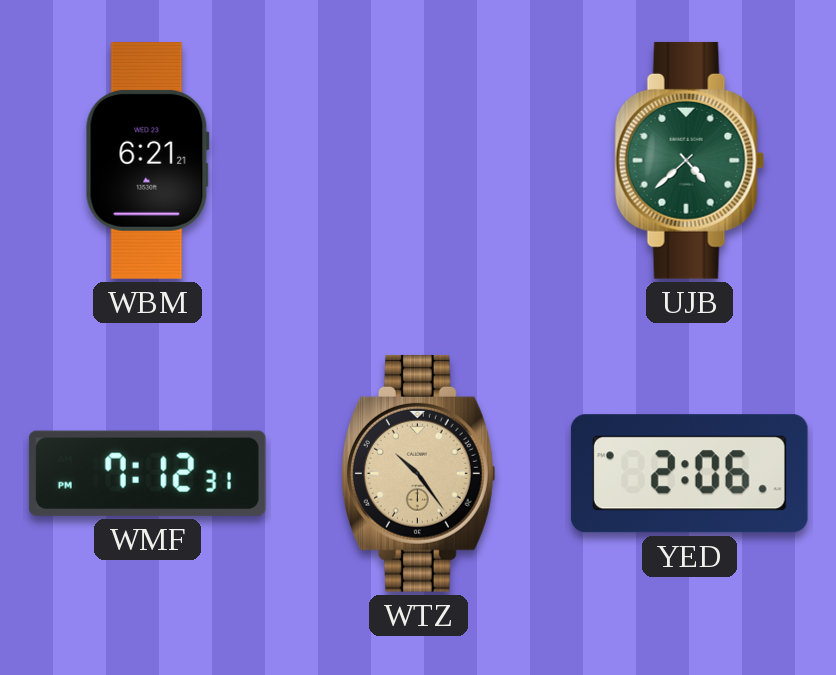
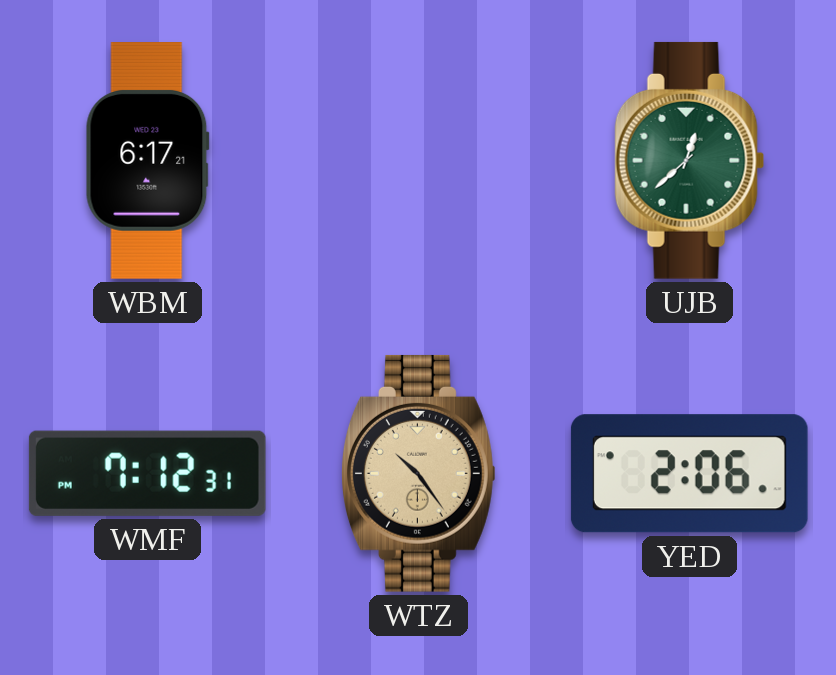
WBM: 6:21 -> 6:17
UJB: 4:38 -> 12:38
